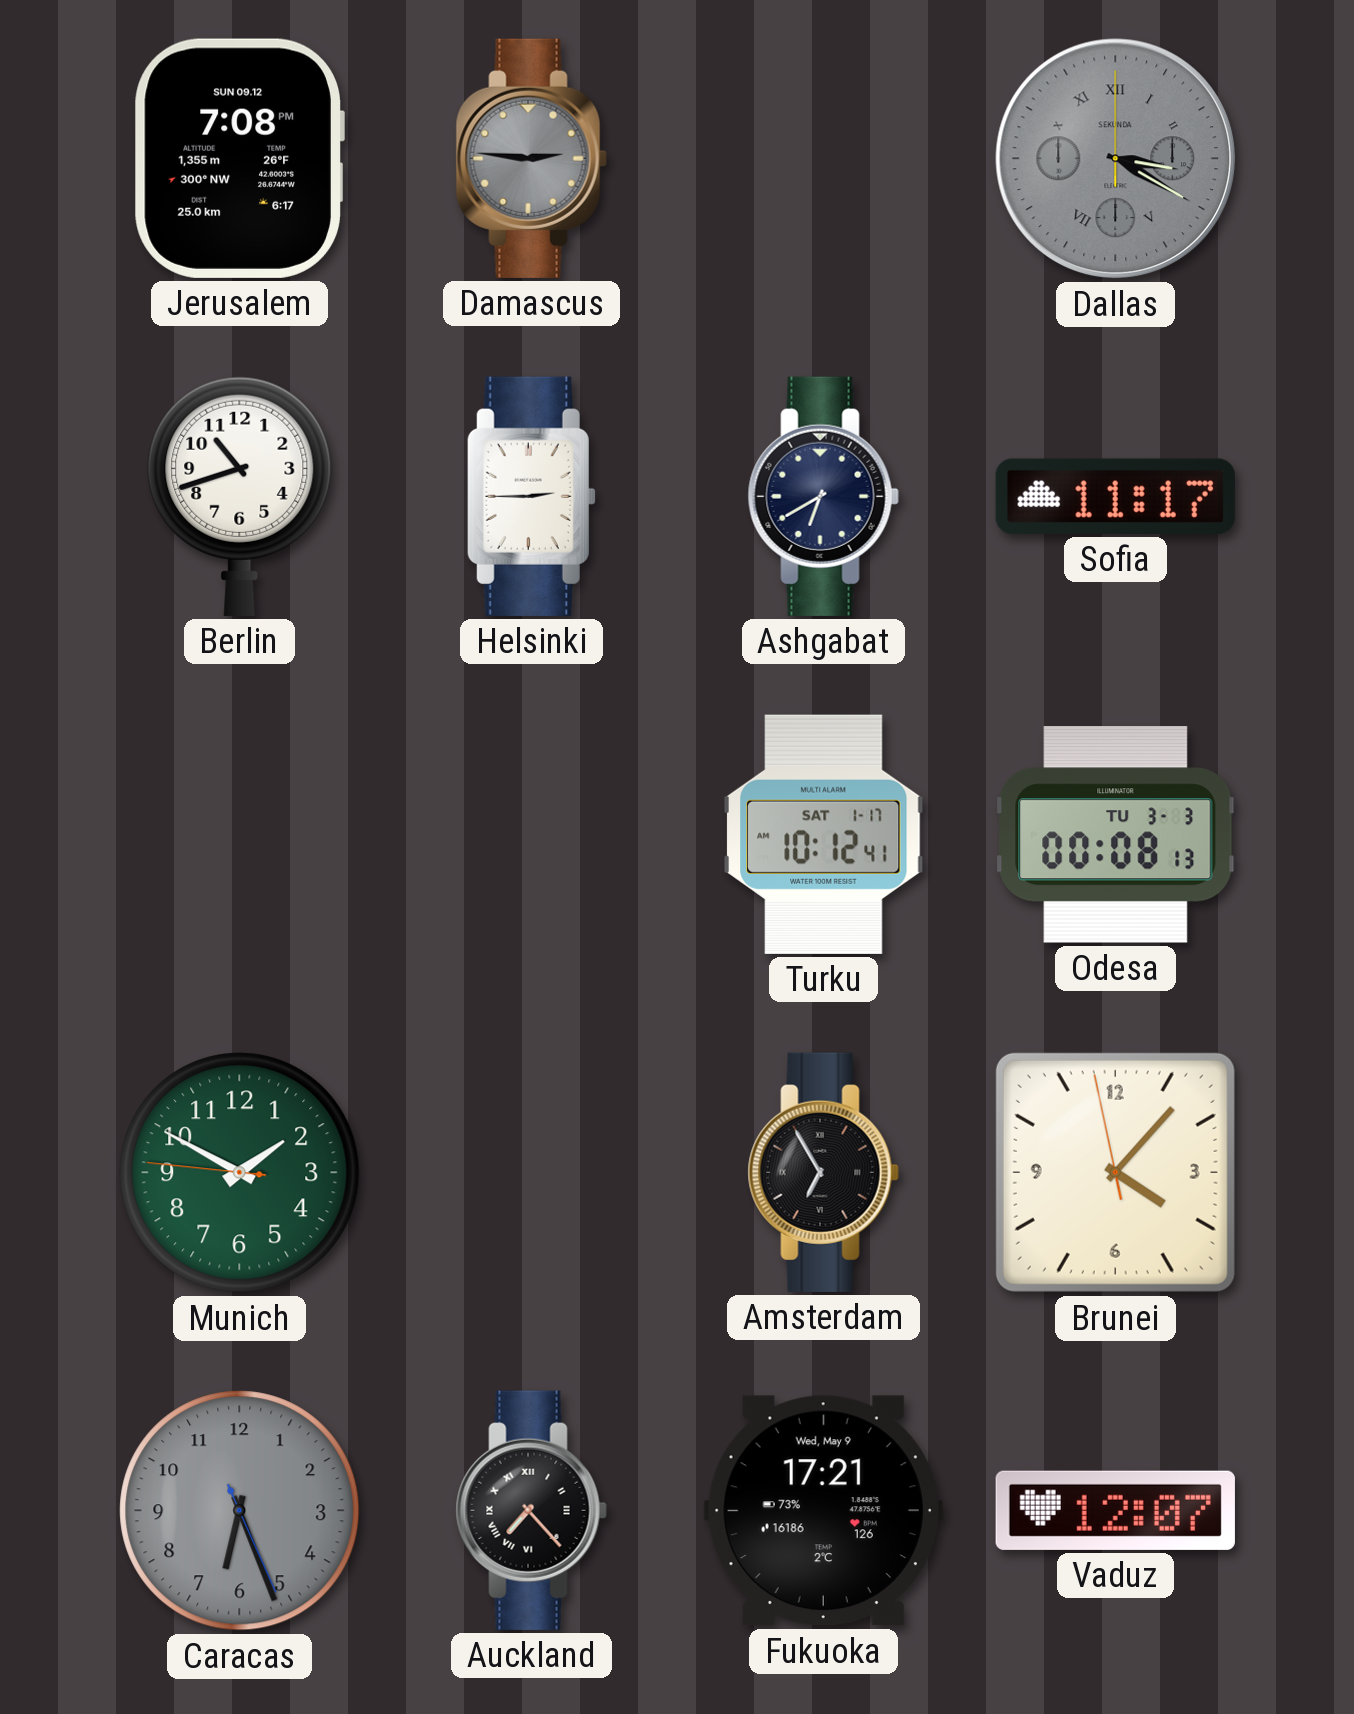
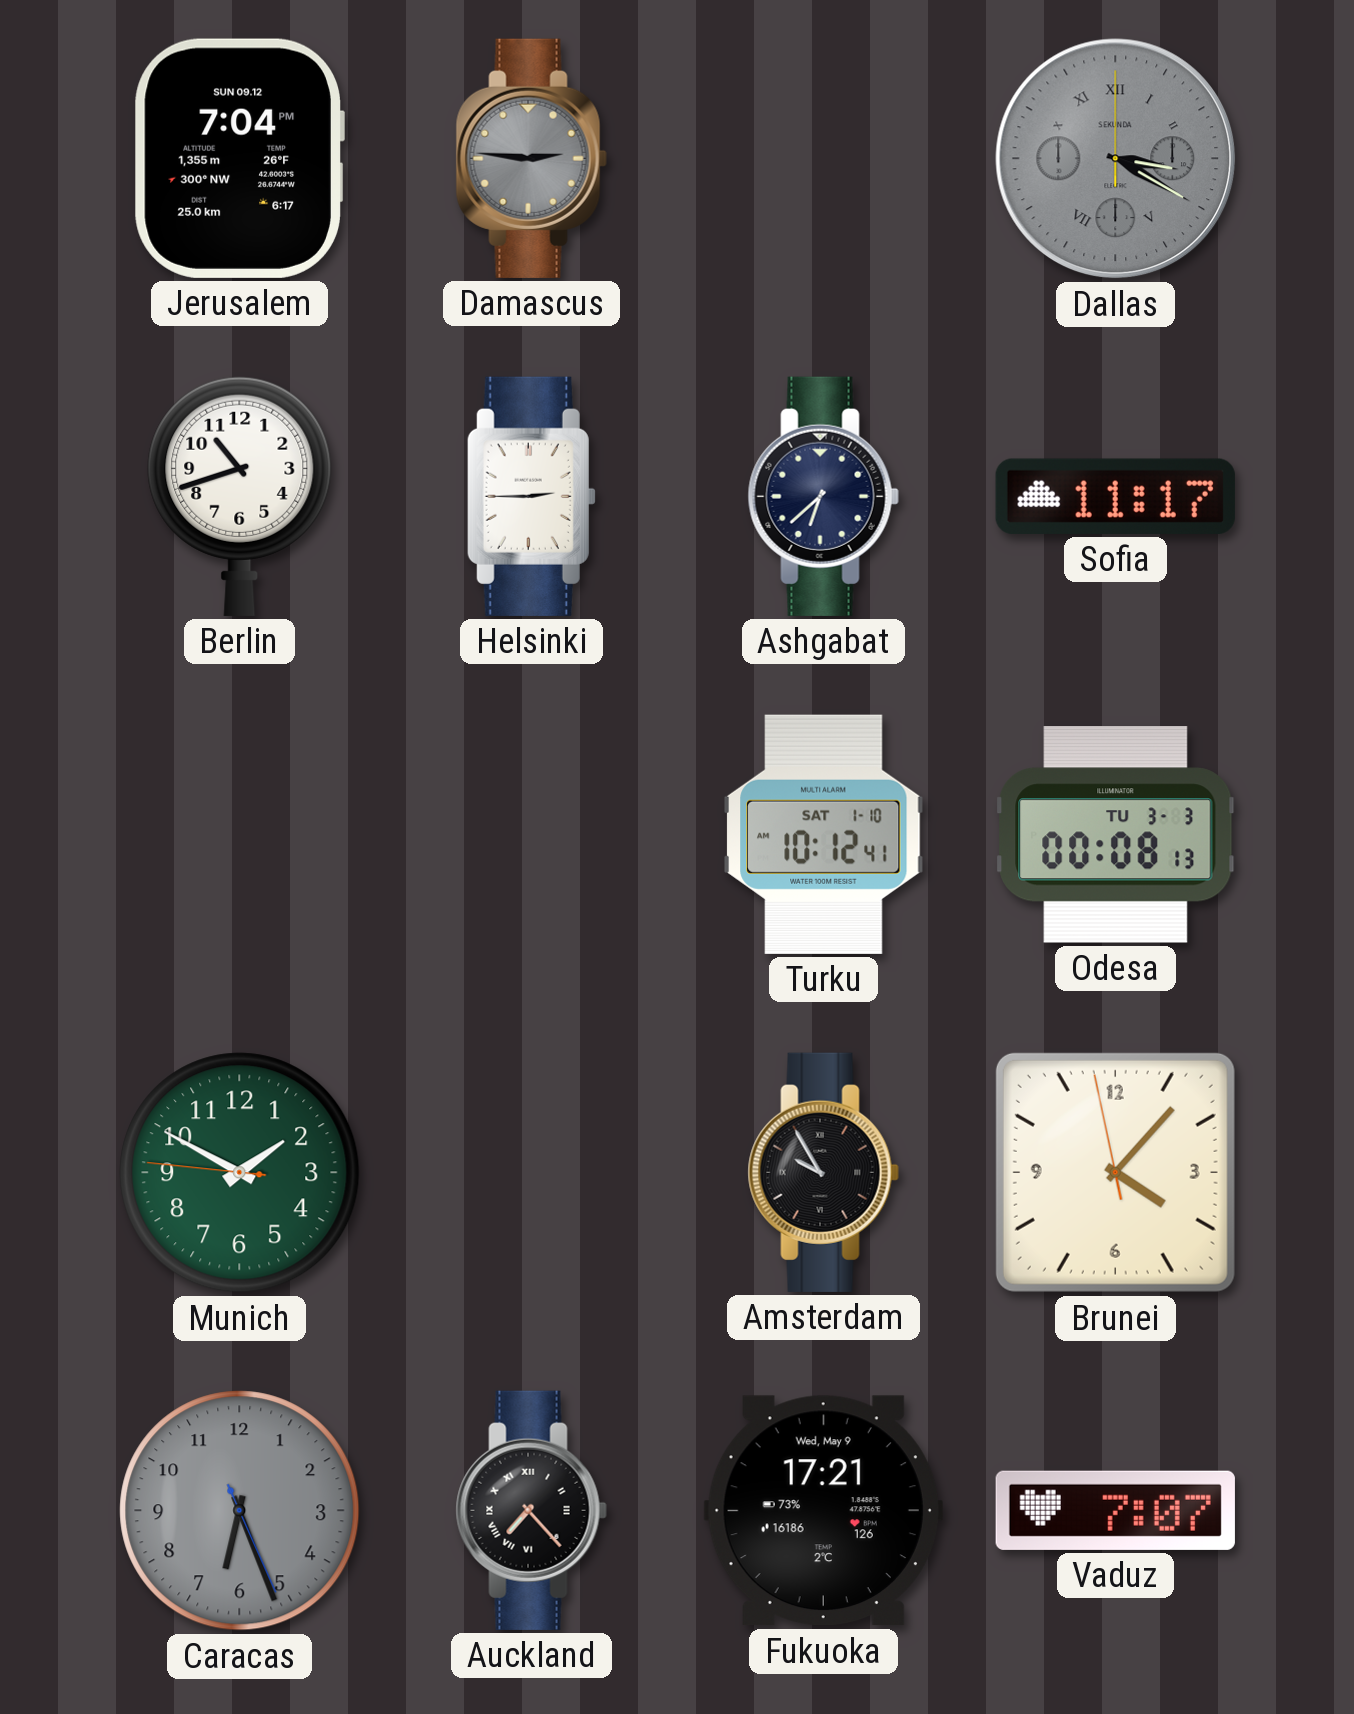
Jerusalem: 7:08 -> 7:04
Ashgabat: 6:40 -> 6:38
Turku date: SAT 1-17 -> SAT 1-10
Amsterdam: 6:55 -> 9:55
Vaduz: 12:07 -> 7:07
